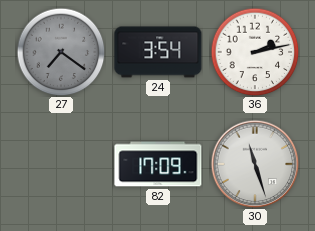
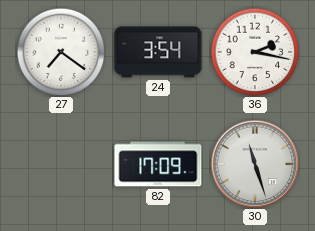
27 dial: grey -> white
36: 2:13 -> 2:17
